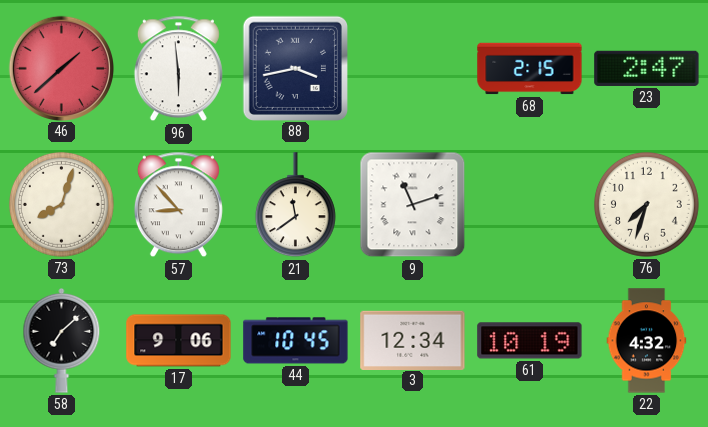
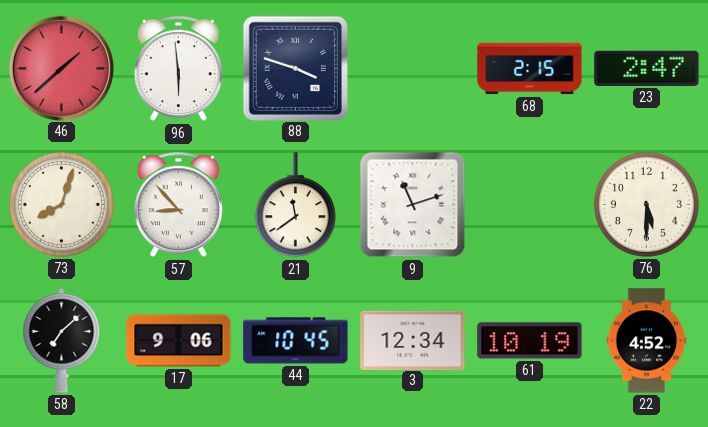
88: 3:43 -> 3:48
76: 7:33 -> 5:30
22: 4:32 -> 4:52
